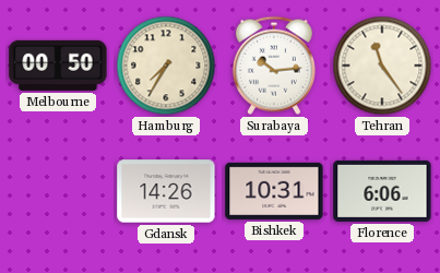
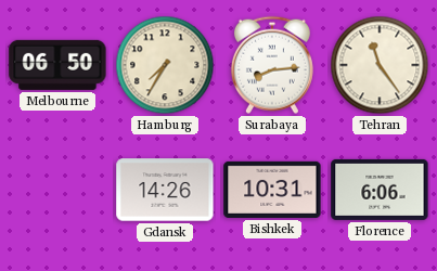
Melbourne: 00:50 -> 06:50
Surabaya: 10:14 -> 8:14
